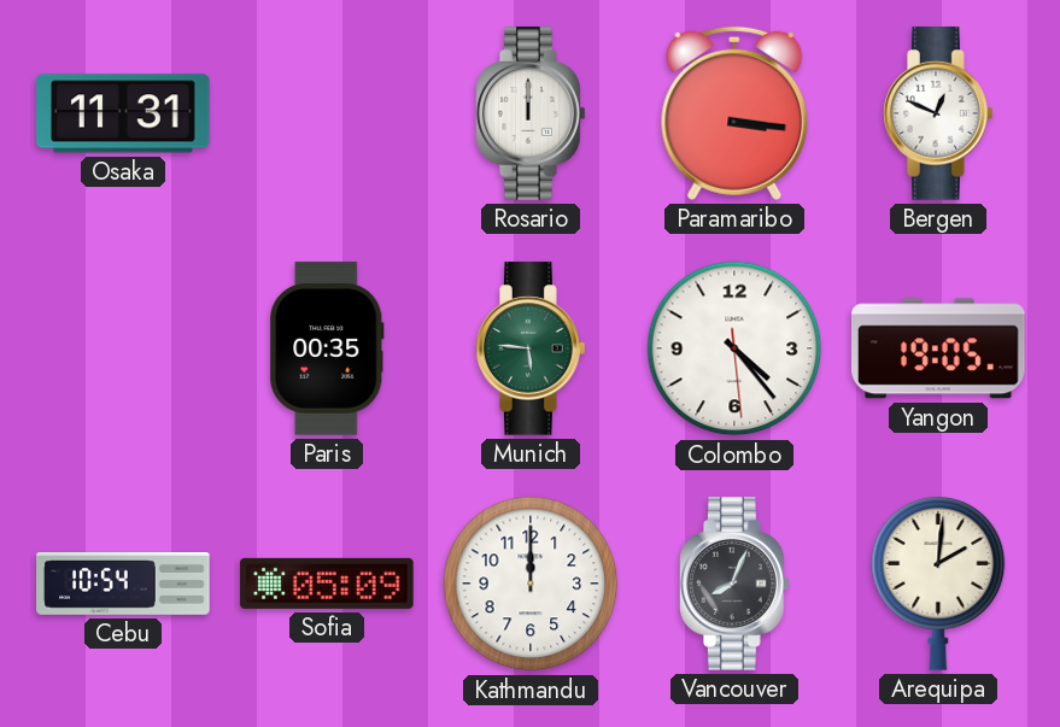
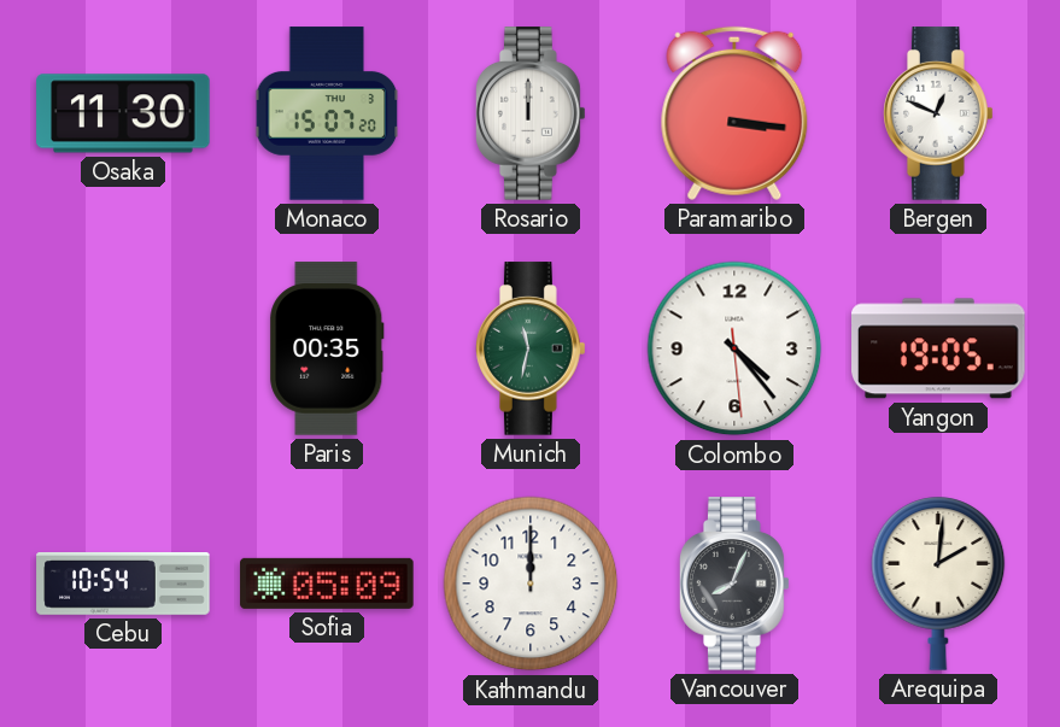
Osaka: 11:31 -> 11:30
Monaco: none -> 15:07
Munich: 5:46 -> 11:32
